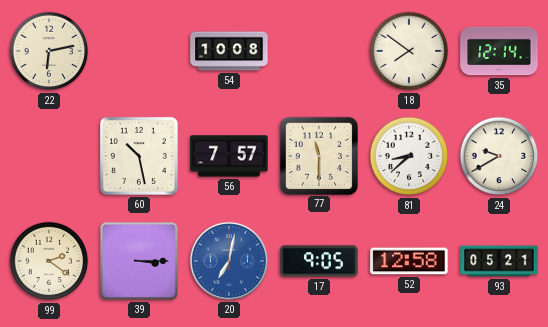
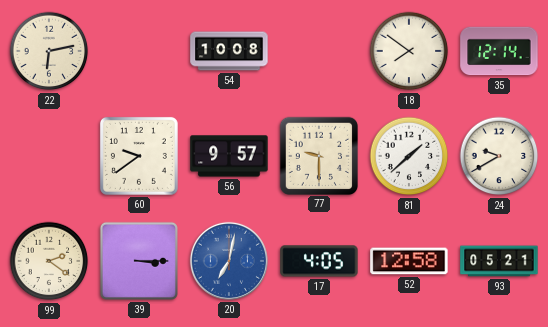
60: 10:28 -> 9:39
56: 7:57 -> 9:57
77: 11:30 -> 9:30
81: 8:38 -> 1:38
17: 9:05 -> 4:05
